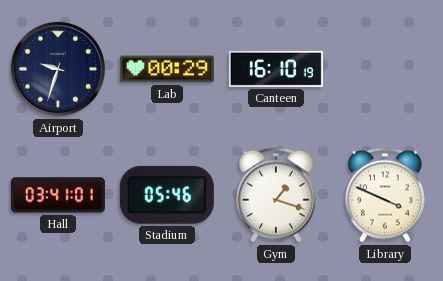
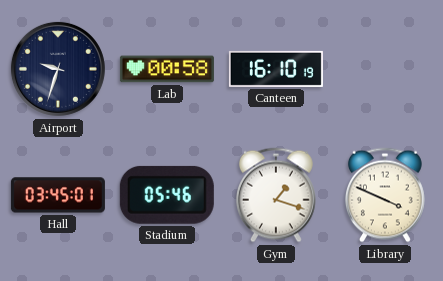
Lab: 00:29 -> 00:58
Hall: 03:41 -> 03:45
